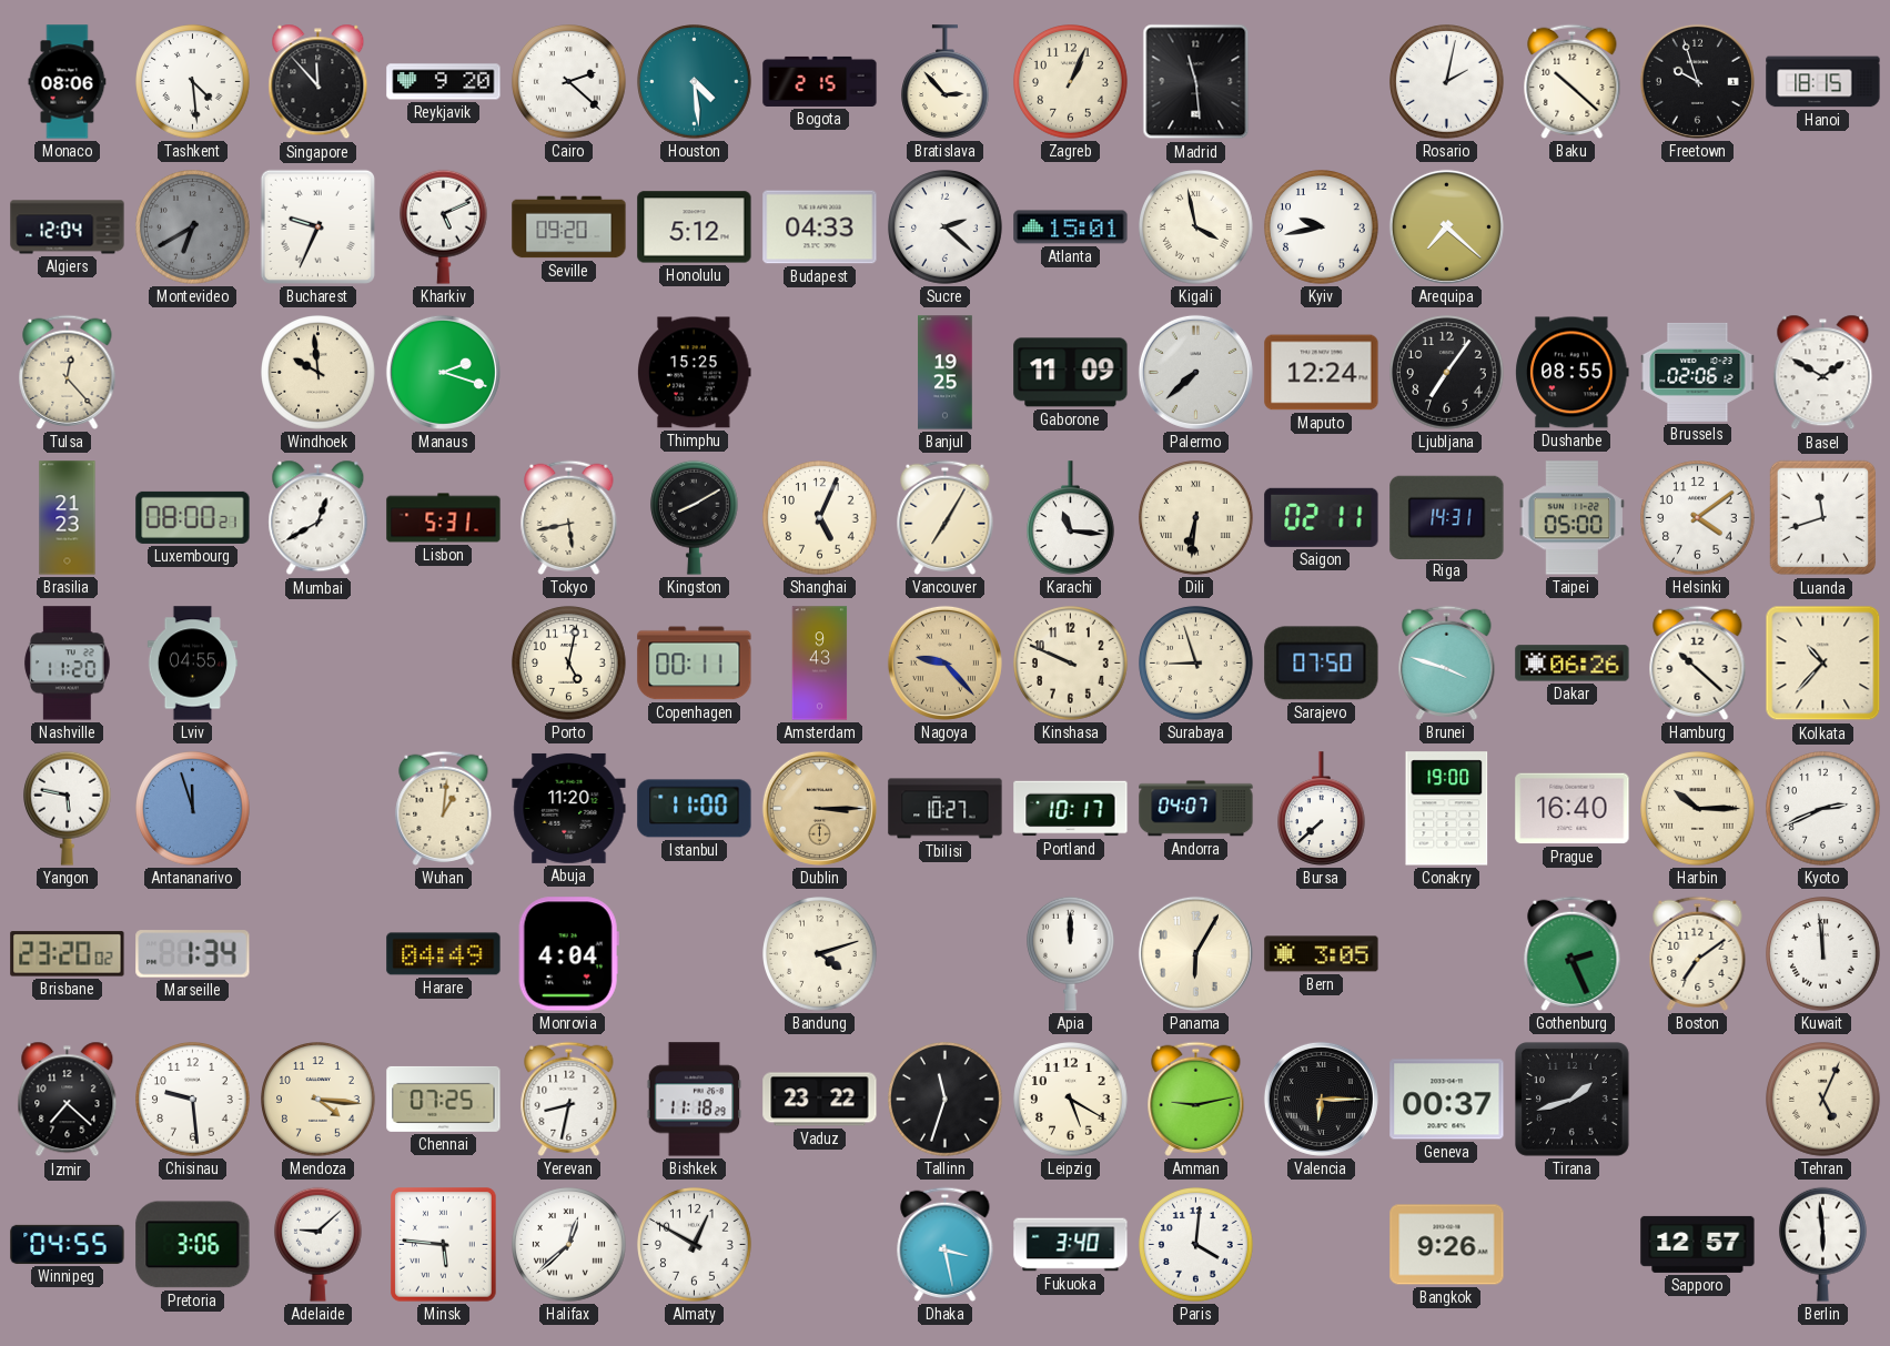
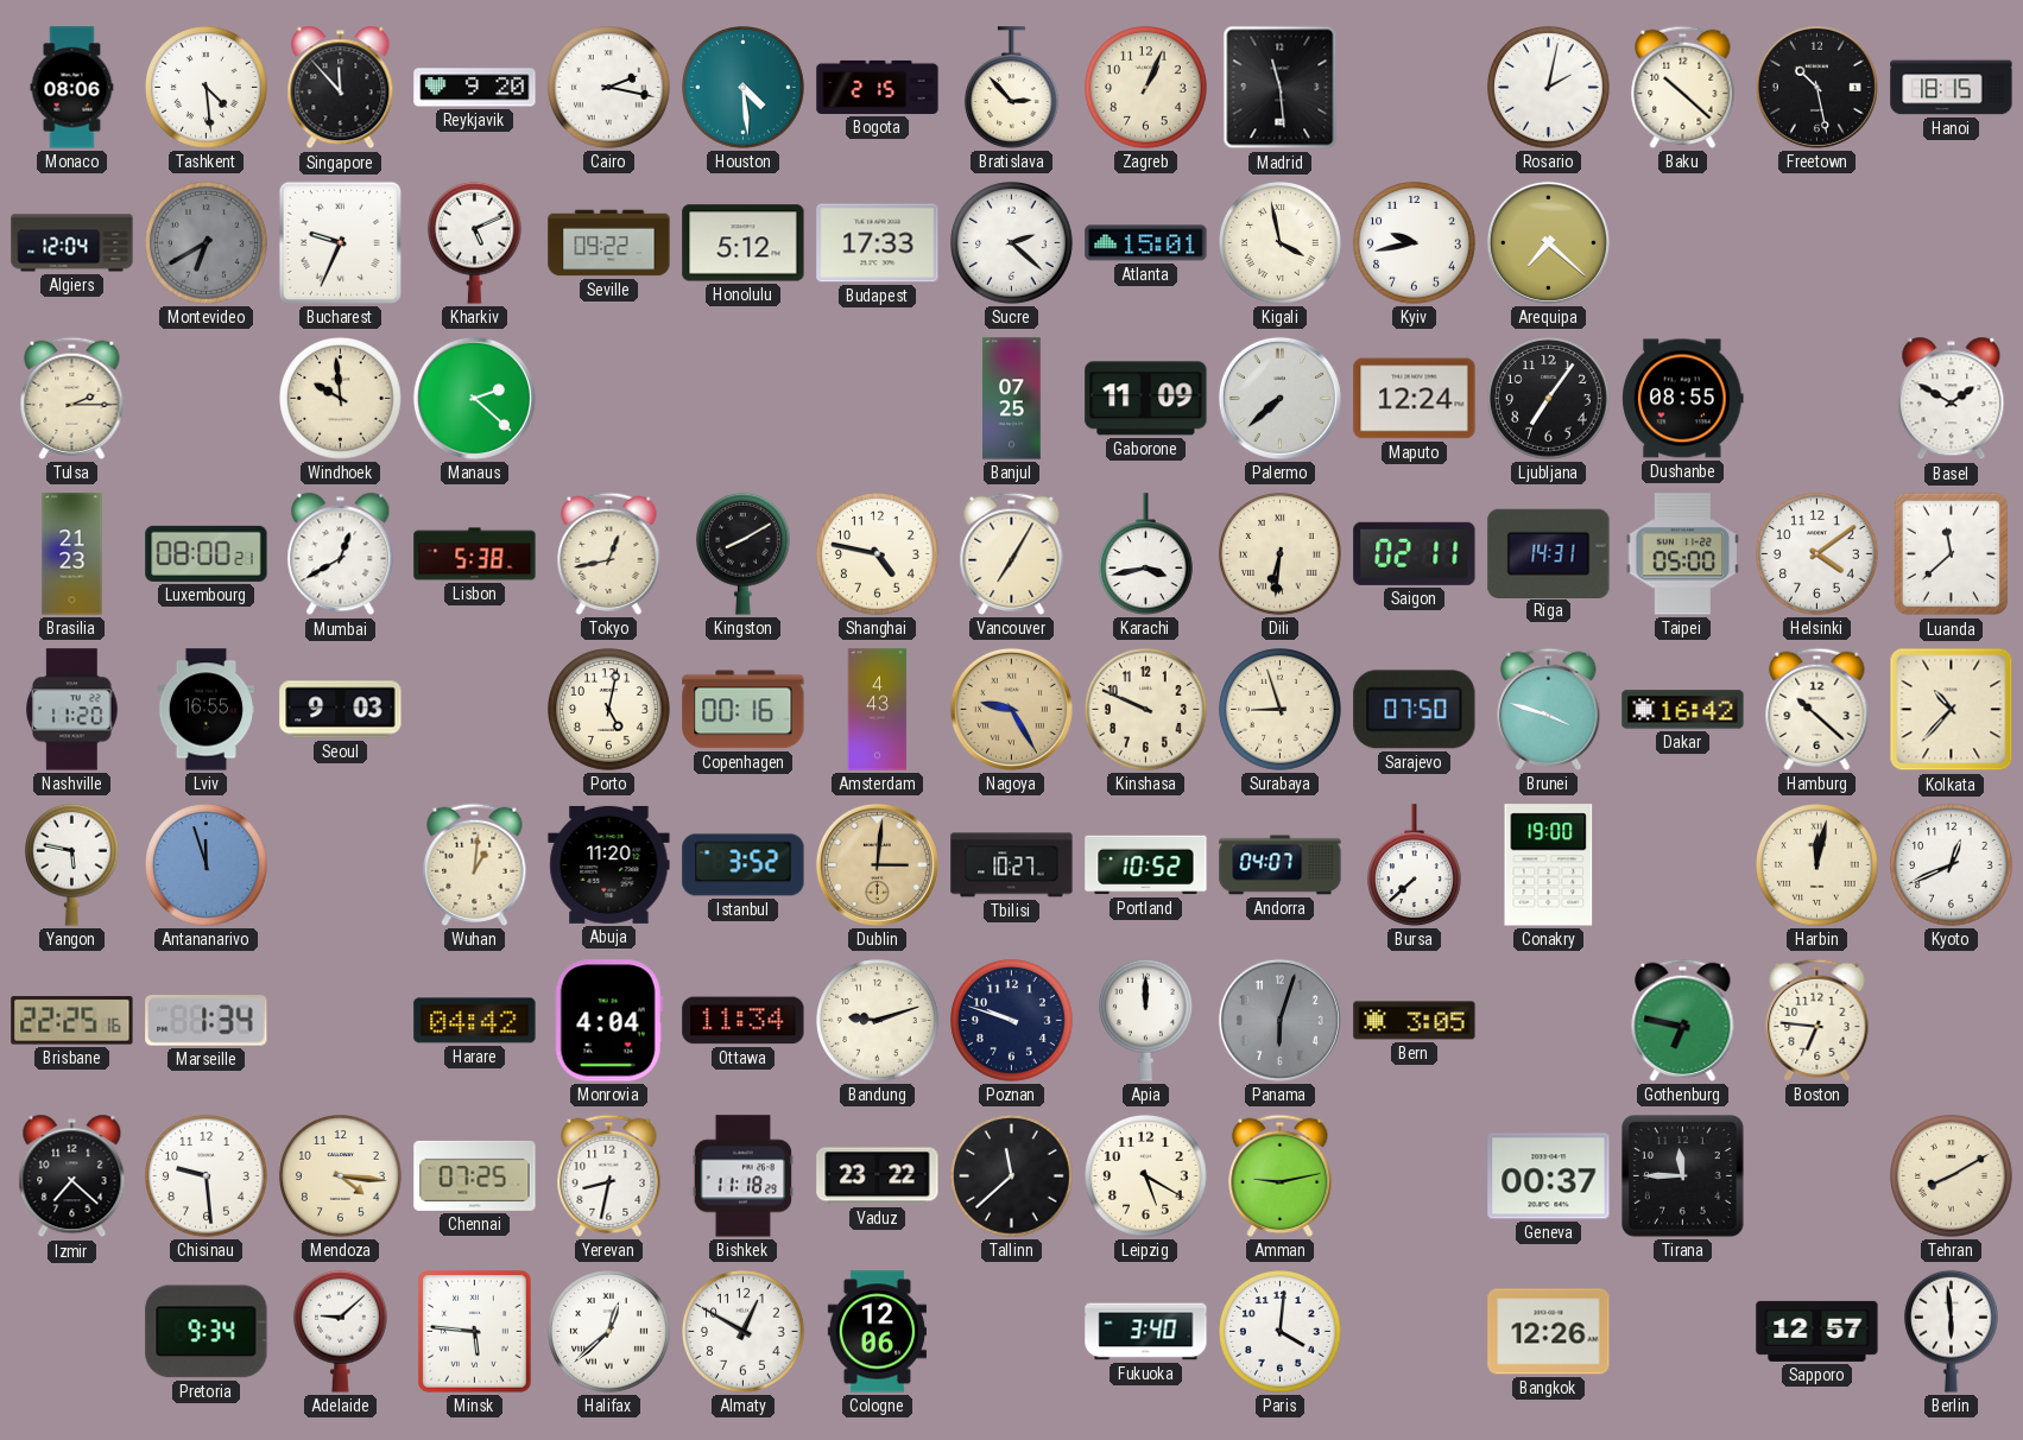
Cairo: 2:22 -> 2:17
Freetown: 9:57 -> 10:28
Seville: 09:20 -> 09:22
Budapest: 04:33 -> 17:33
Tulsa: 12:23 -> 2:15
Manaus: 2:18 -> 2:22
Thimphu: 15:25 -> none
Banjul: 19:25 -> 07:25
Brussels: 02:06 -> none
Lisbon: 5:31 -> 5:38
Tokyo: 5:43 -> 12:43
Shanghai: 5:04 -> 4:47
Karachi: 11:16 -> 3:43
Luanda: 11:42 -> 11:38
Lviv: 04:55 -> 16:55
Seoul: none -> 9:03
Copenhagen: 00:11 -> 00:16
Amsterdam: 9:43 -> 4:43
Nagoya: 9:23 -> 9:25
Dakar: 06:26 -> 16:42
Istanbul: 11:00 -> 3:52
Dublin: 3:15 -> 3:01
Portland: 10:17 -> 10:52
Prague: 16:40 -> none
Harbin: 10:15 -> 12:02
Kyoto: 2:41 -> 12:41
Brisbane: 23:20 -> 22:25
Harare: 04:49 -> 04:42
Ottawa: none -> 11:34
Bandung: 4:12 -> 9:12
Poznan: none -> 9:48
Panama: 6:05 -> 6:03
Panama dial: cream -> grey
Gothenburg: 2:26 -> 6:47
Boston: 7:09 -> 6:46
Kuwait: 11:59 -> none
Tallinn: 11:33 -> 11:38
Valencia: 6:15 -> none
Tirana: 1:42 -> 11:45
Tehran: 5:04 -> 8:10
Winnipeg: 04:55 -> none
Pretoria: 3:06 -> 9:34
Cologne: none -> 12:06
Dhaka: 3:28 -> none
Bangkok: 9:26 -> 12:26
